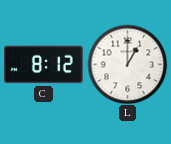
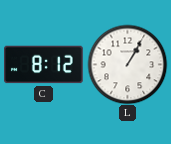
L: 1:00 -> 1:05
